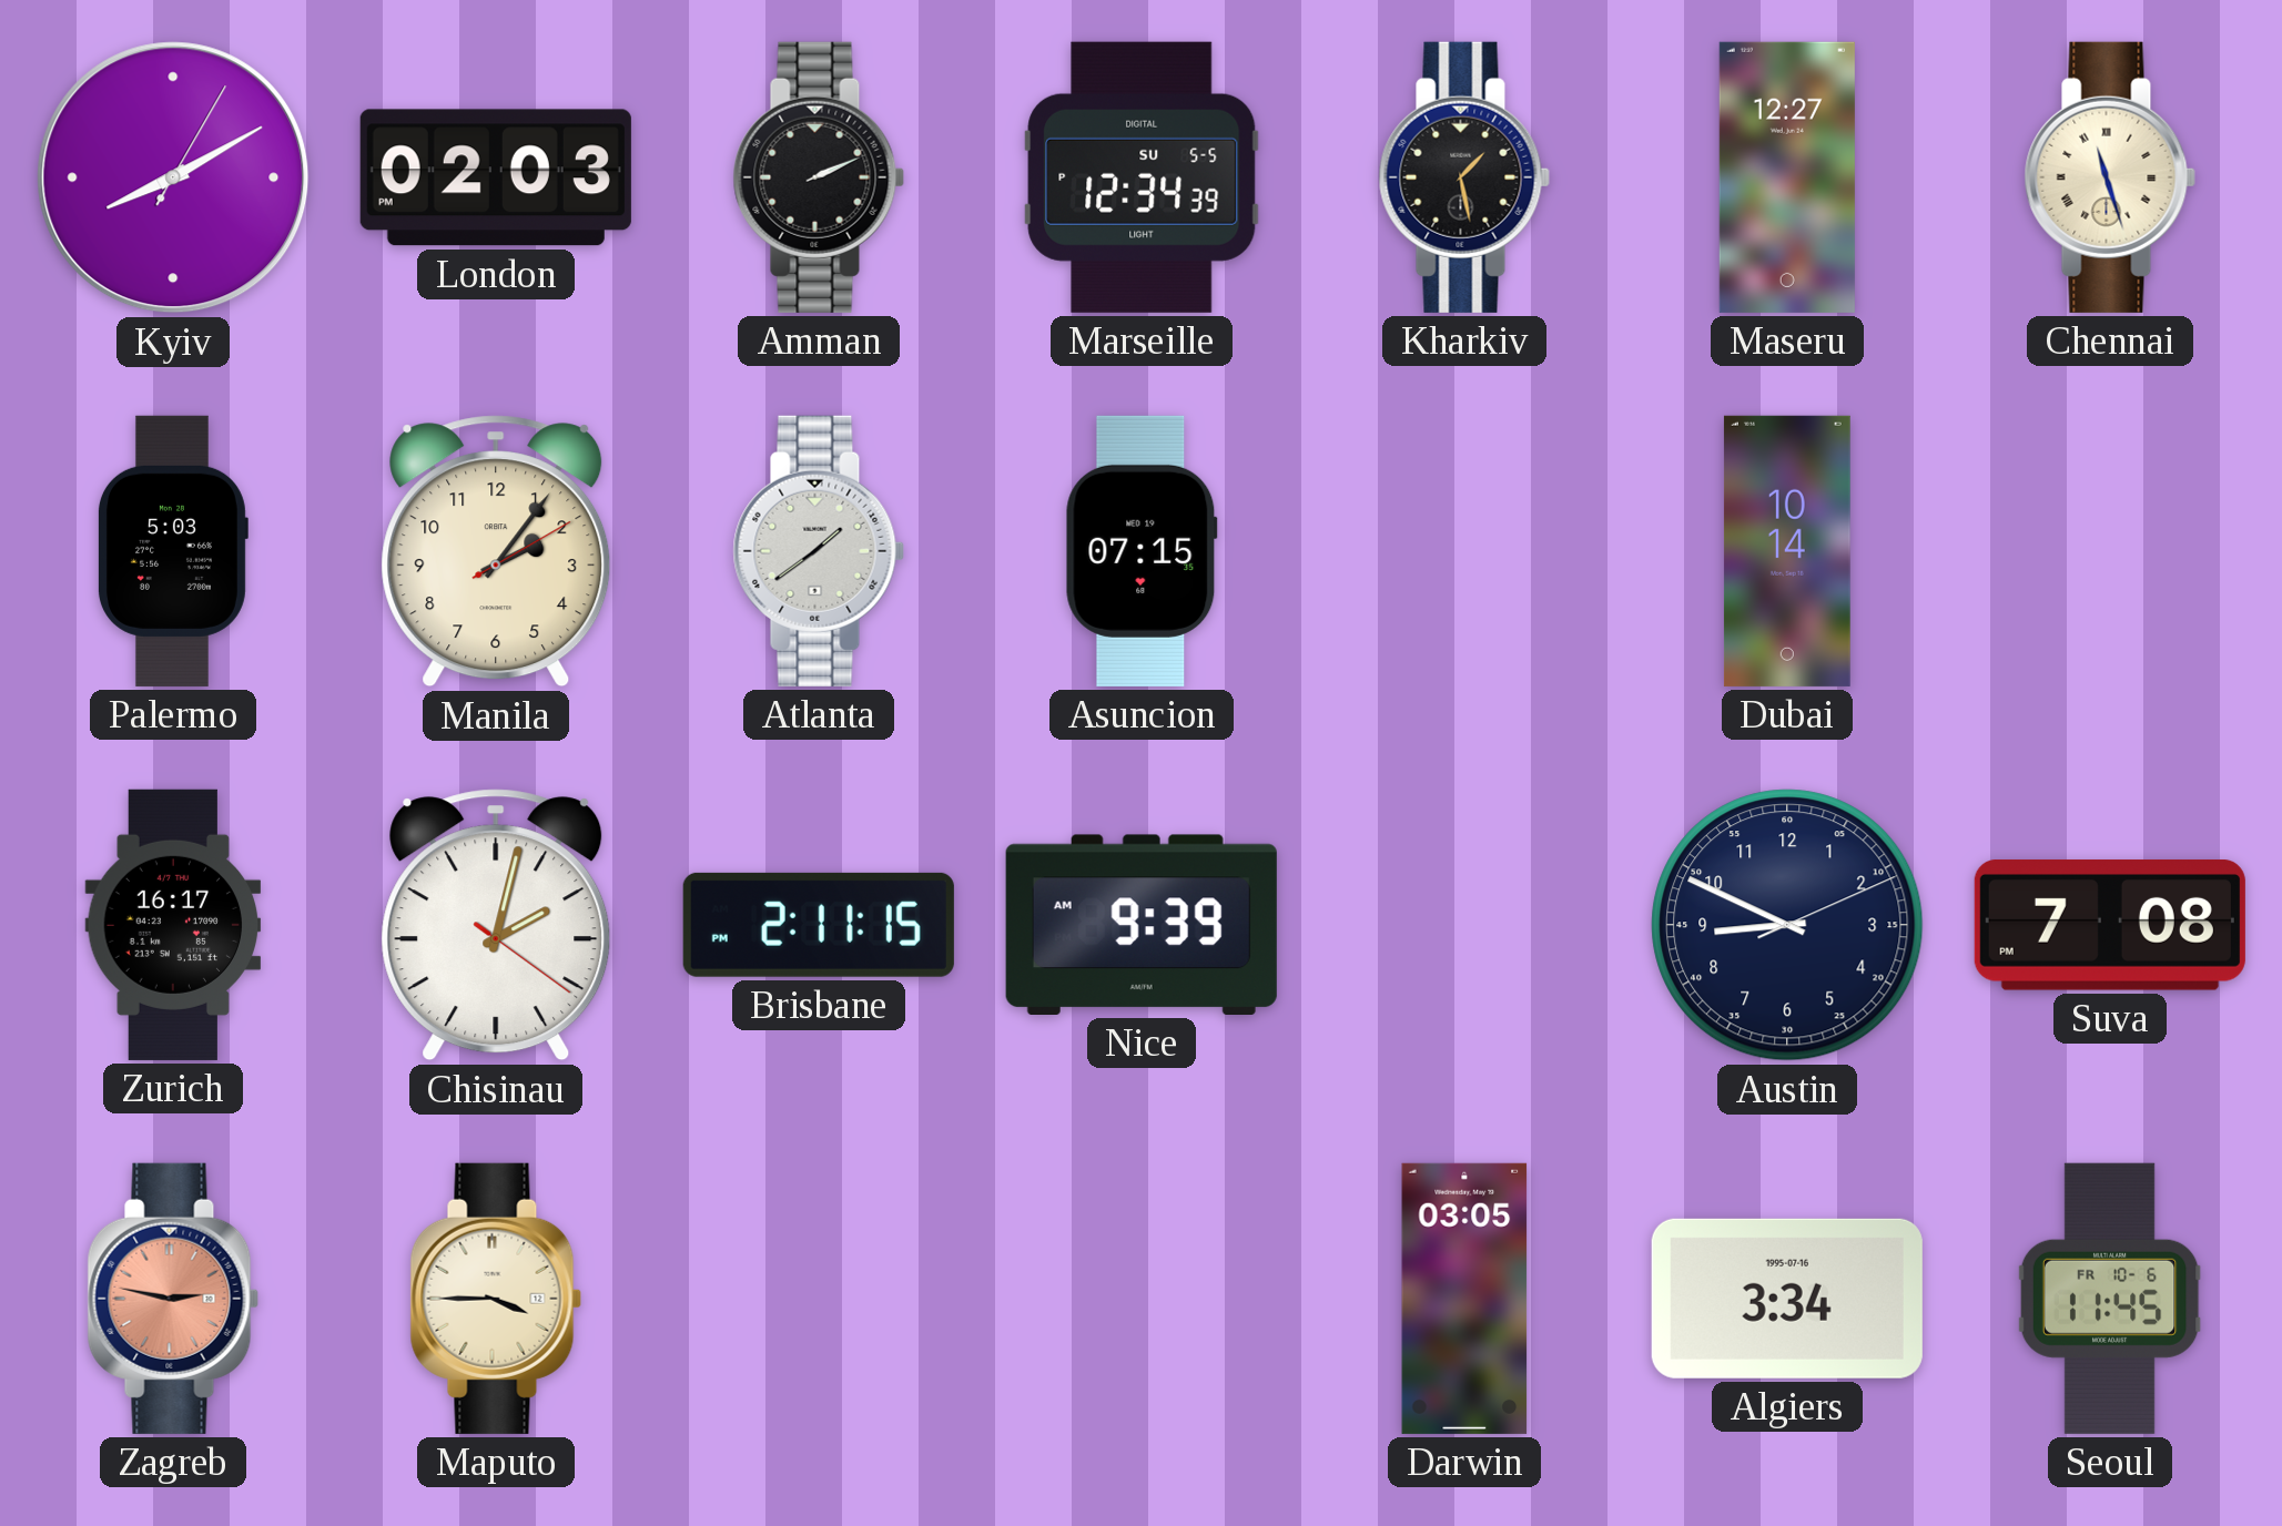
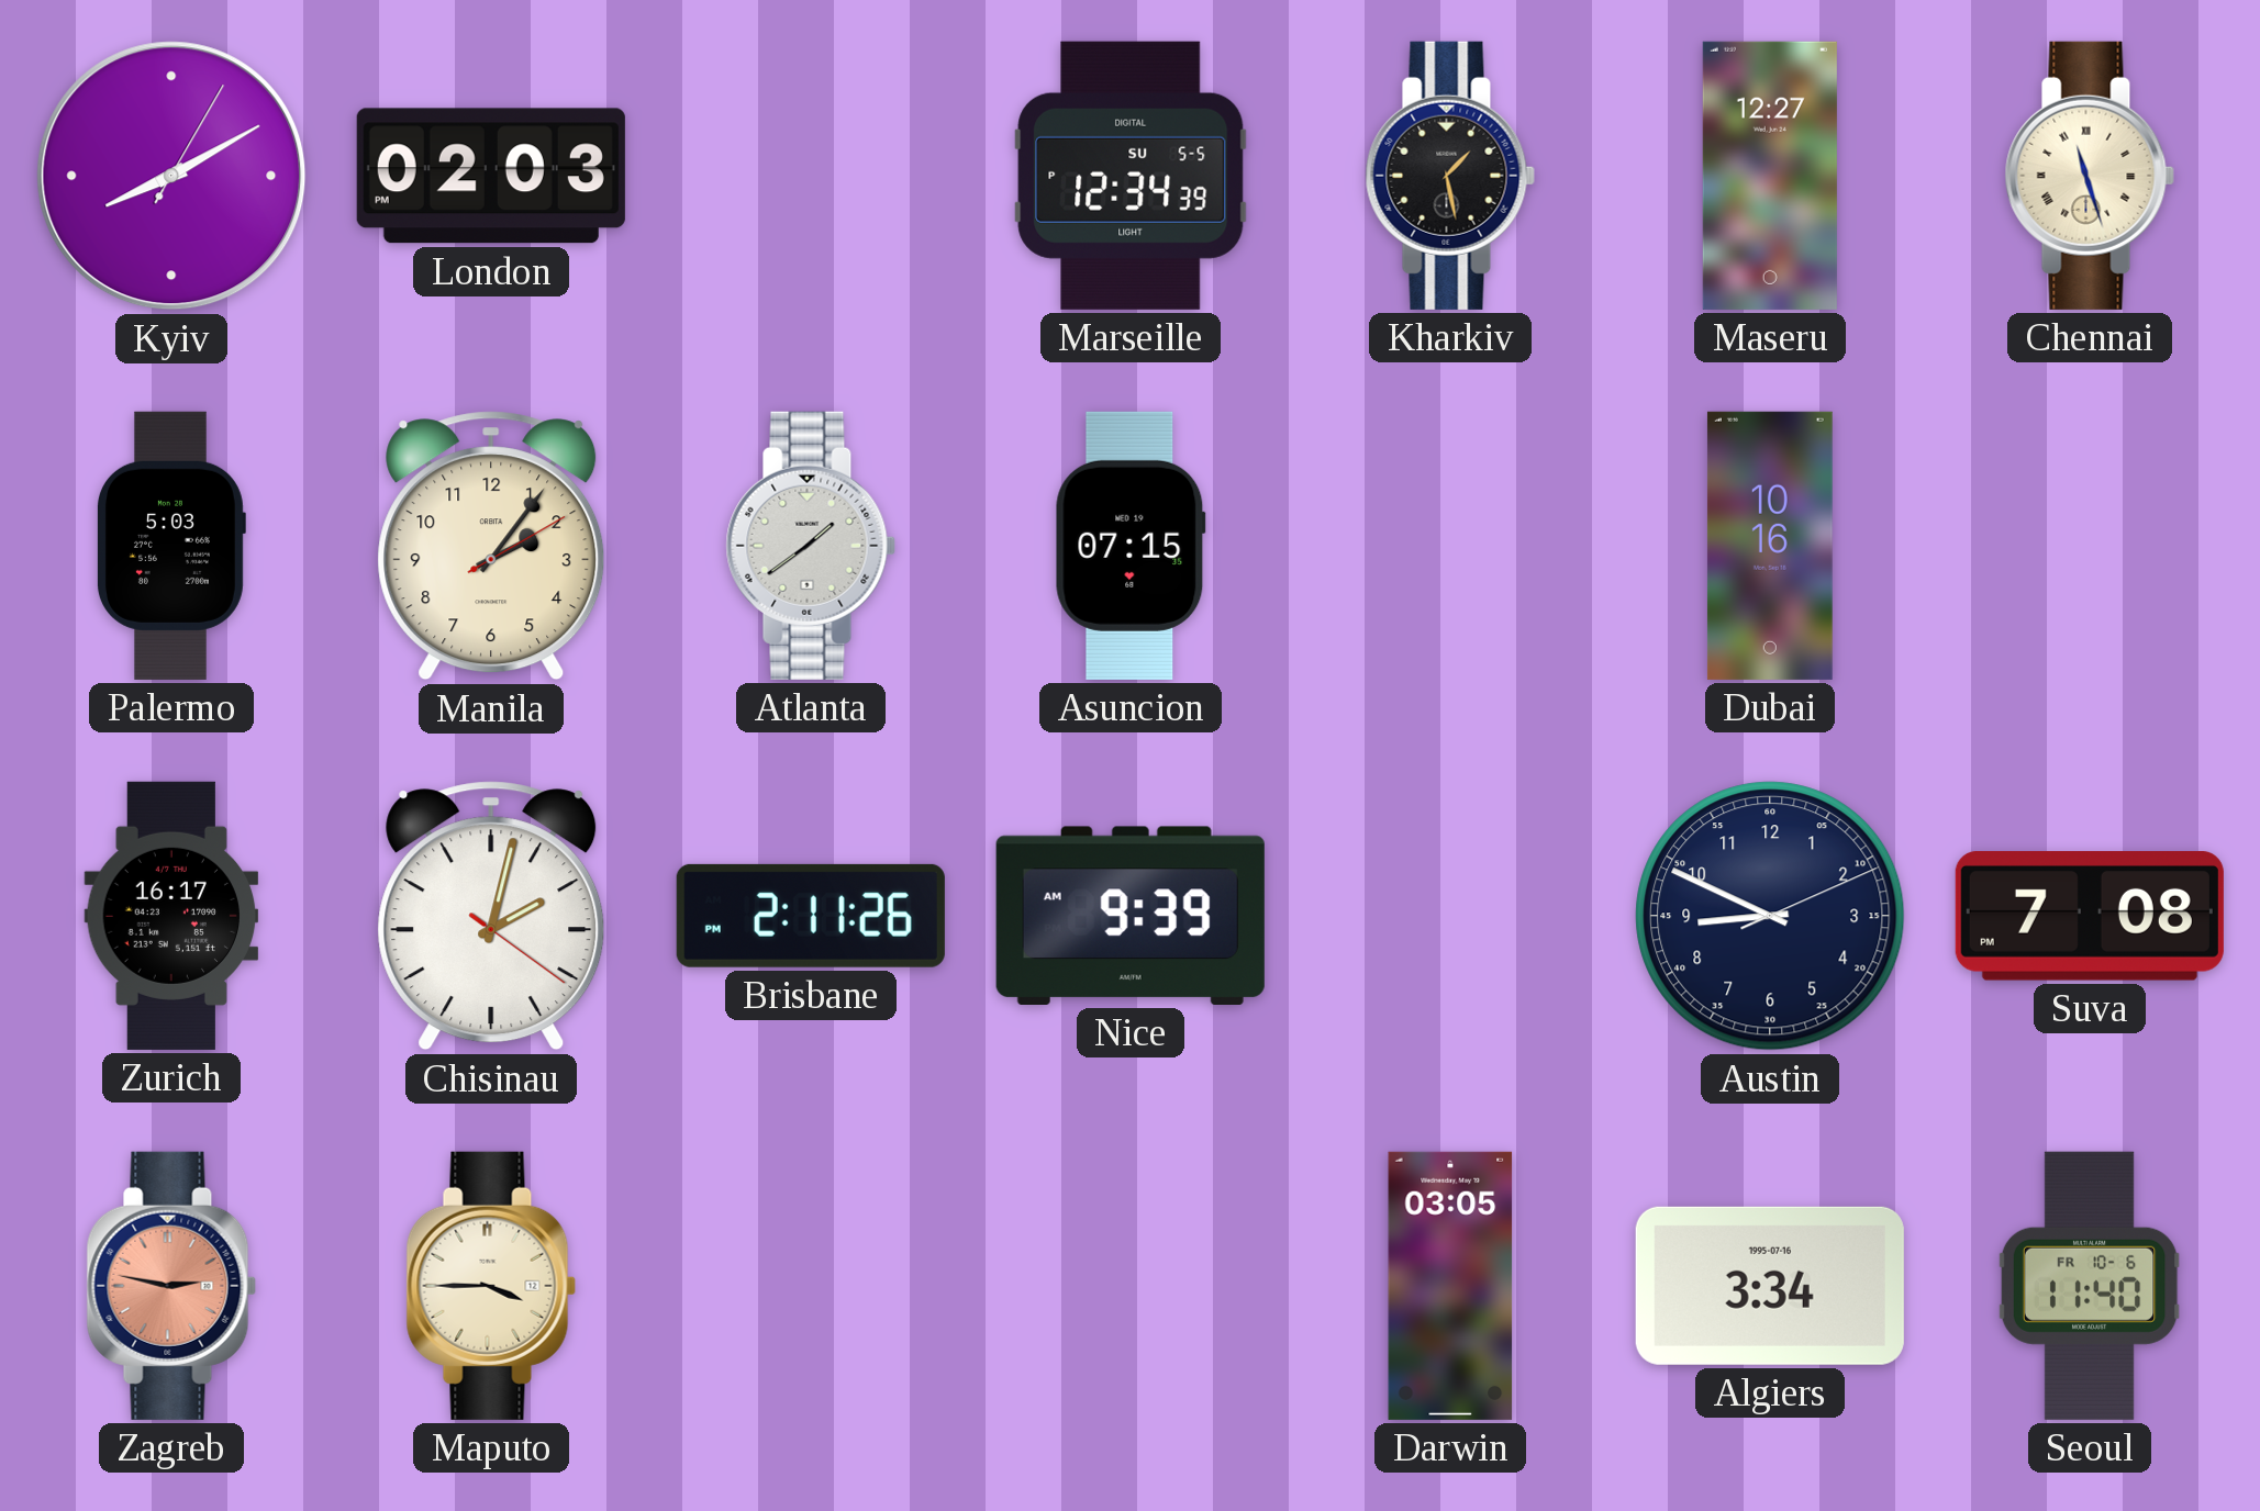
Amman: 2:11 -> none
Dubai: 10:14 -> 10:16
Brisbane: 2:11:15 PM -> 2:11:26 PM
Seoul: 11:45 -> 11:40
